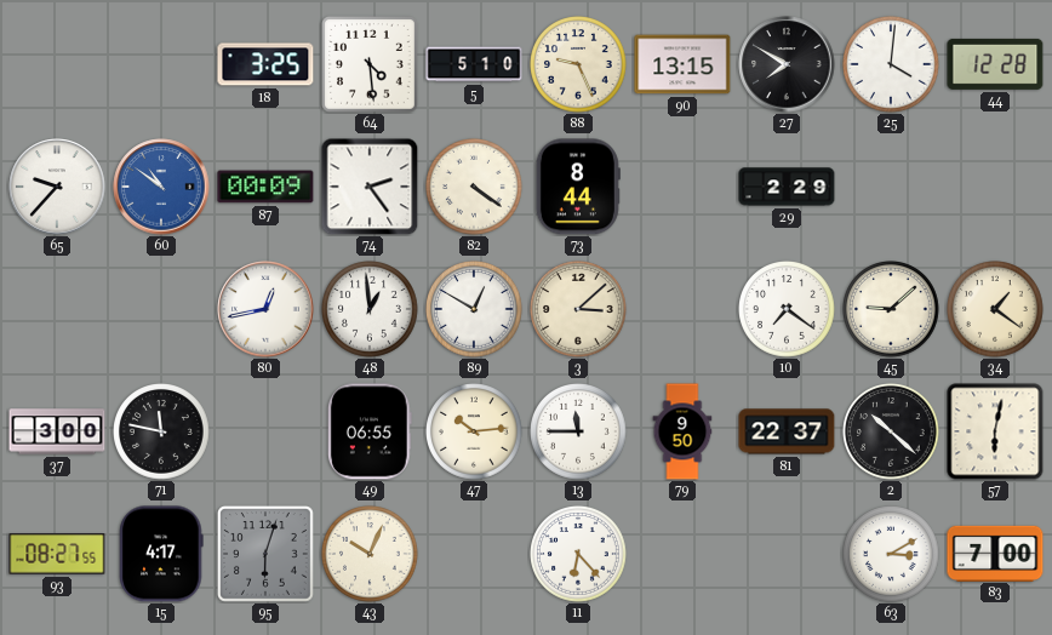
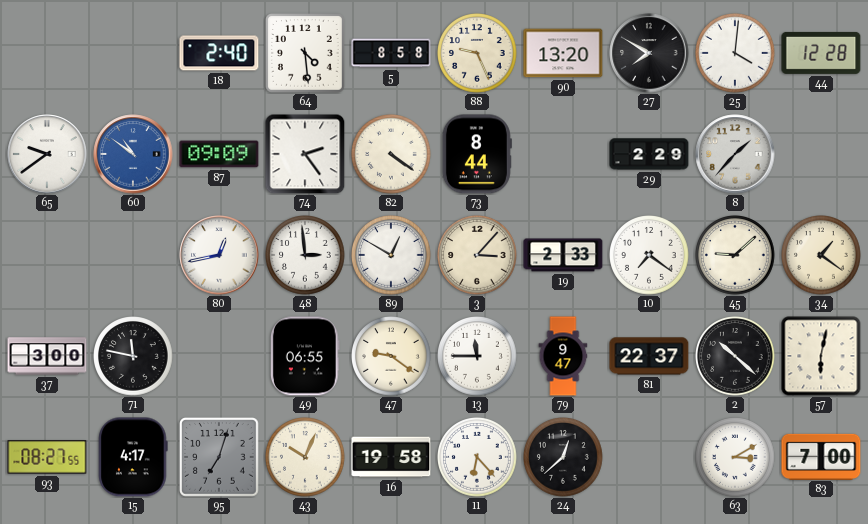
18: 3:25 -> 2:40
5: 5:10 -> 8:58
90: 13:15 -> 13:20
65: 9:37 -> 9:39
87: 00:09 -> 09:09
8: none -> 1:37
48: 12:59 -> 2:59
3: 3:08 -> 3:07
19: none -> 2:33
47: 10:14 -> 9:21
79: 9:50 -> 9:47
95: 6:03 -> 7:03
16: none -> 19:58
24: none -> 12:38
